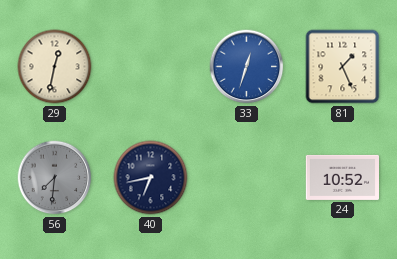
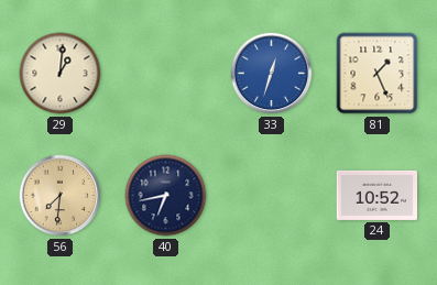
29: 12:32 -> 1:01
56 dial: grey -> champagne
